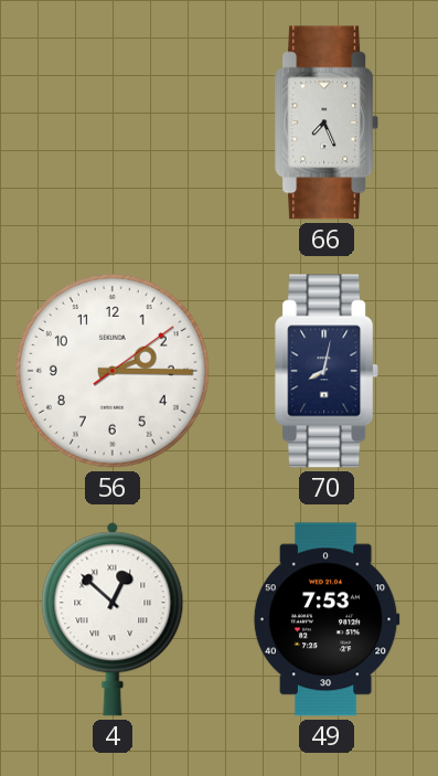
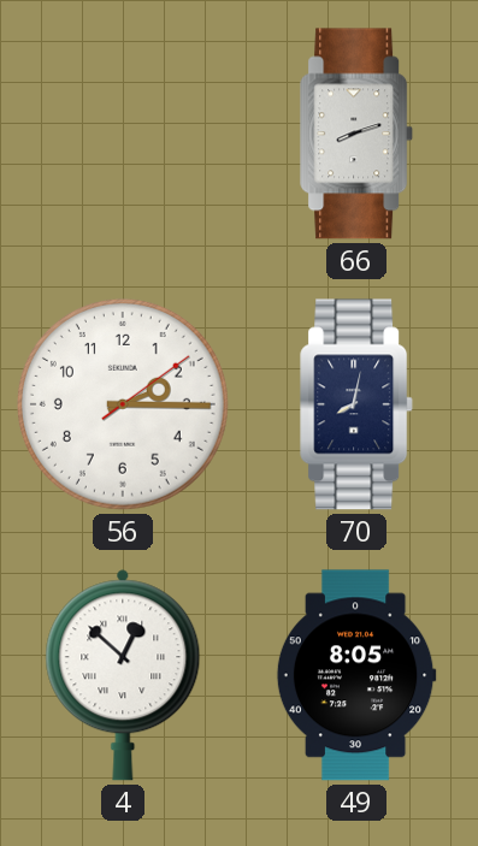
66: 7:26 -> 8:12
49: 7:53 -> 8:05
